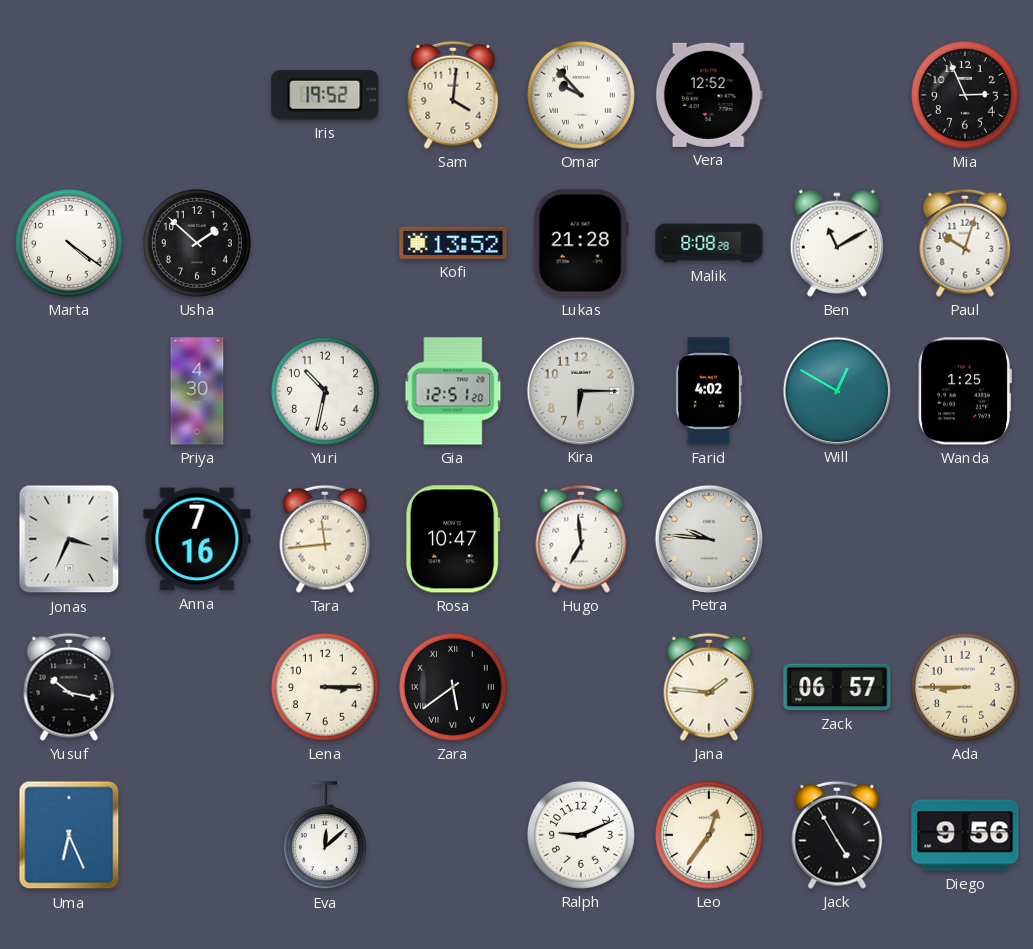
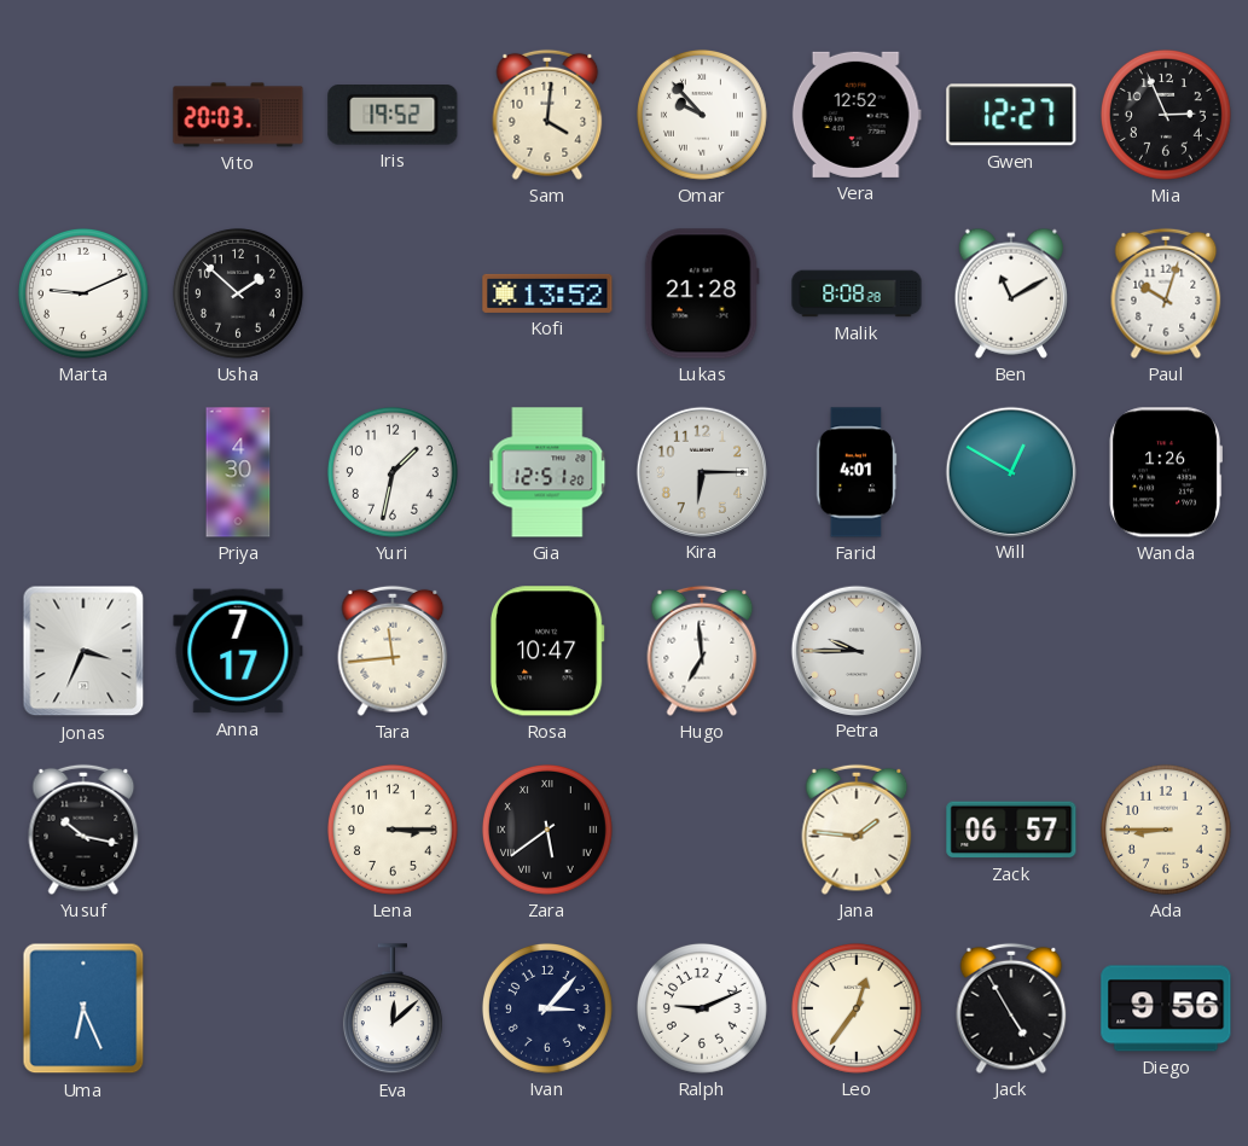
Vito: none -> 20:03
Gwen: none -> 12:27
Marta: 4:21 -> 9:11
Yuri: 10:32 -> 1:32
Farid: 4:02 -> 4:01
Wanda: 1:25 -> 1:26
Anna: 7:16 -> 7:17
Petra: 9:46 -> 9:45
Ivan: none -> 3:07
